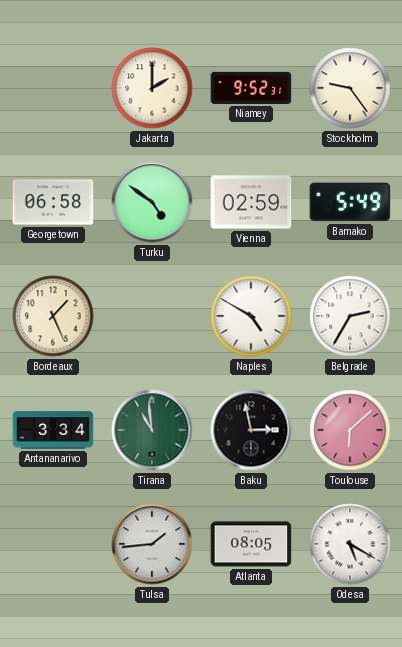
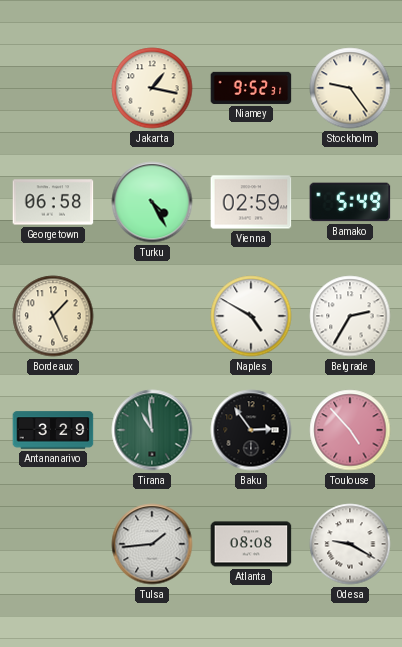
Jakarta: 2:00 -> 1:17
Turku: 4:51 -> 4:25
Antananarivo: 3:34 -> 3:29
Baku: 2:58 -> 2:54
Toulouse: 6:08 -> 4:53
Atlanta: 08:05 -> 08:08
Odesa: 5:20 -> 9:20
